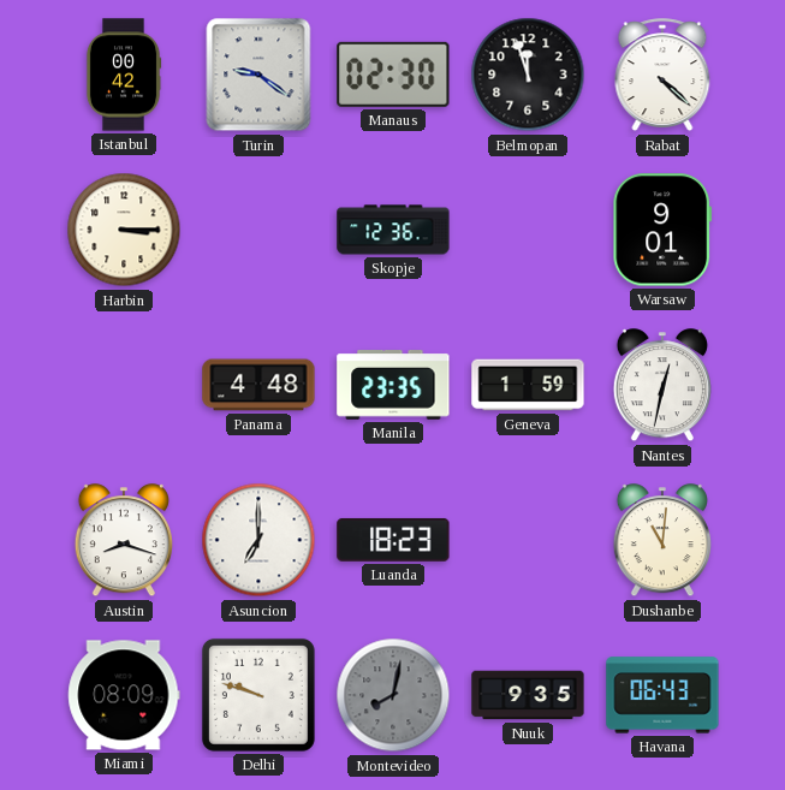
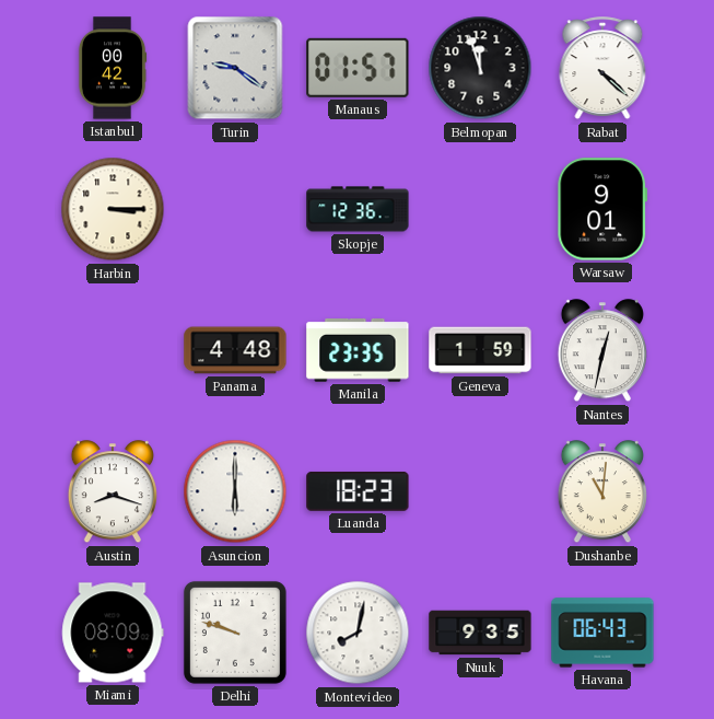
Manaus: 02:30 -> 01:57
Asuncion: 7:00 -> 6:00
Montevideo dial: grey -> white
